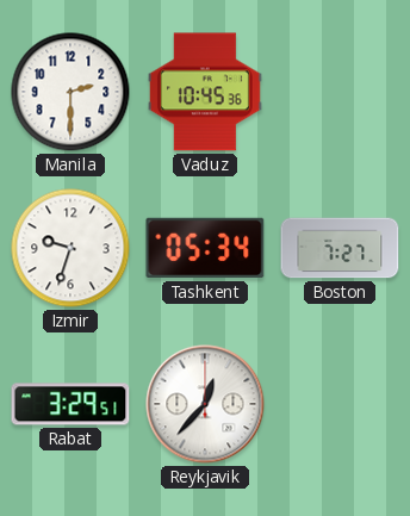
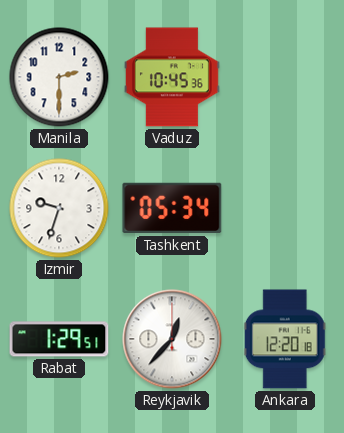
Boston: 7:27 -> none
Rabat: 3:29 -> 1:29
Ankara: none -> 12:20
